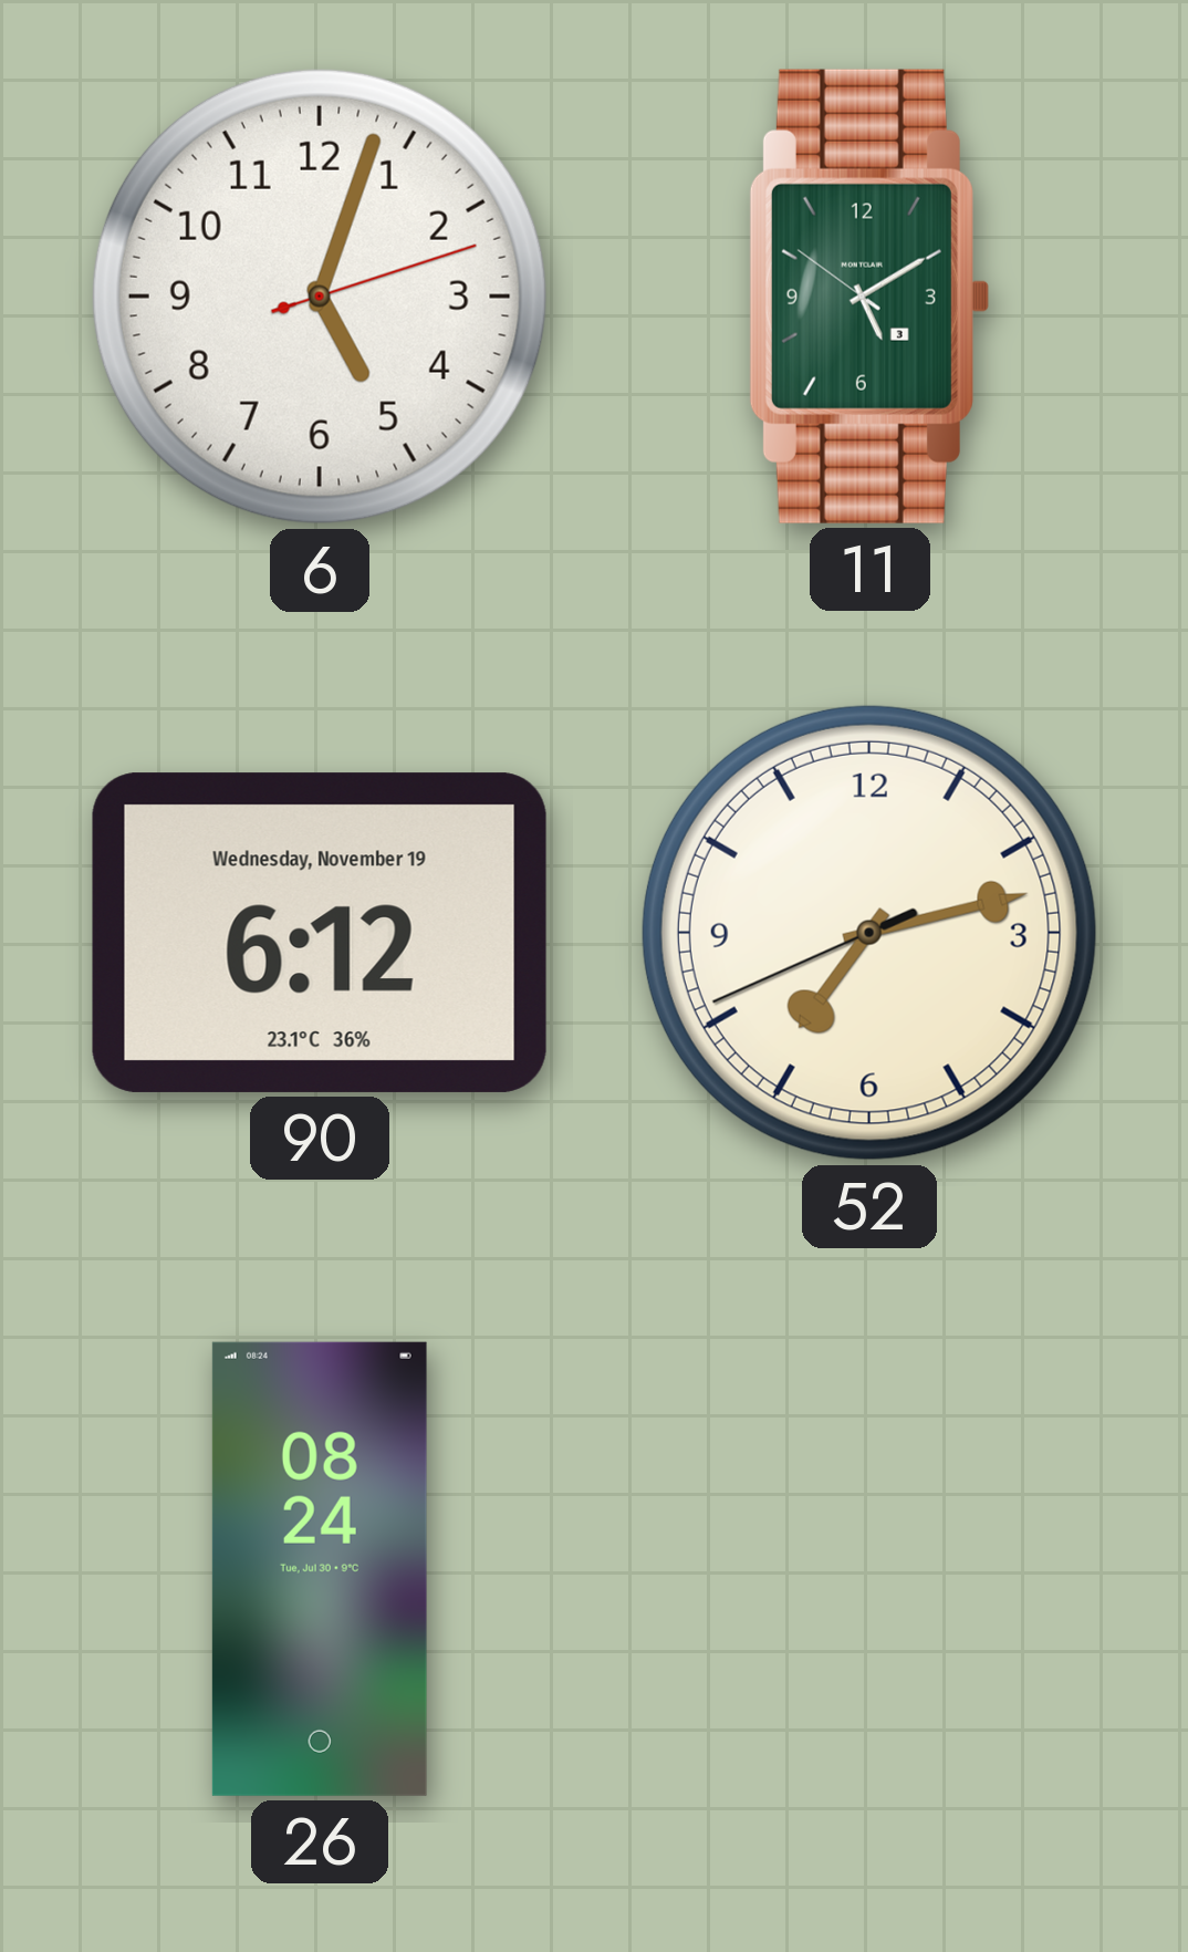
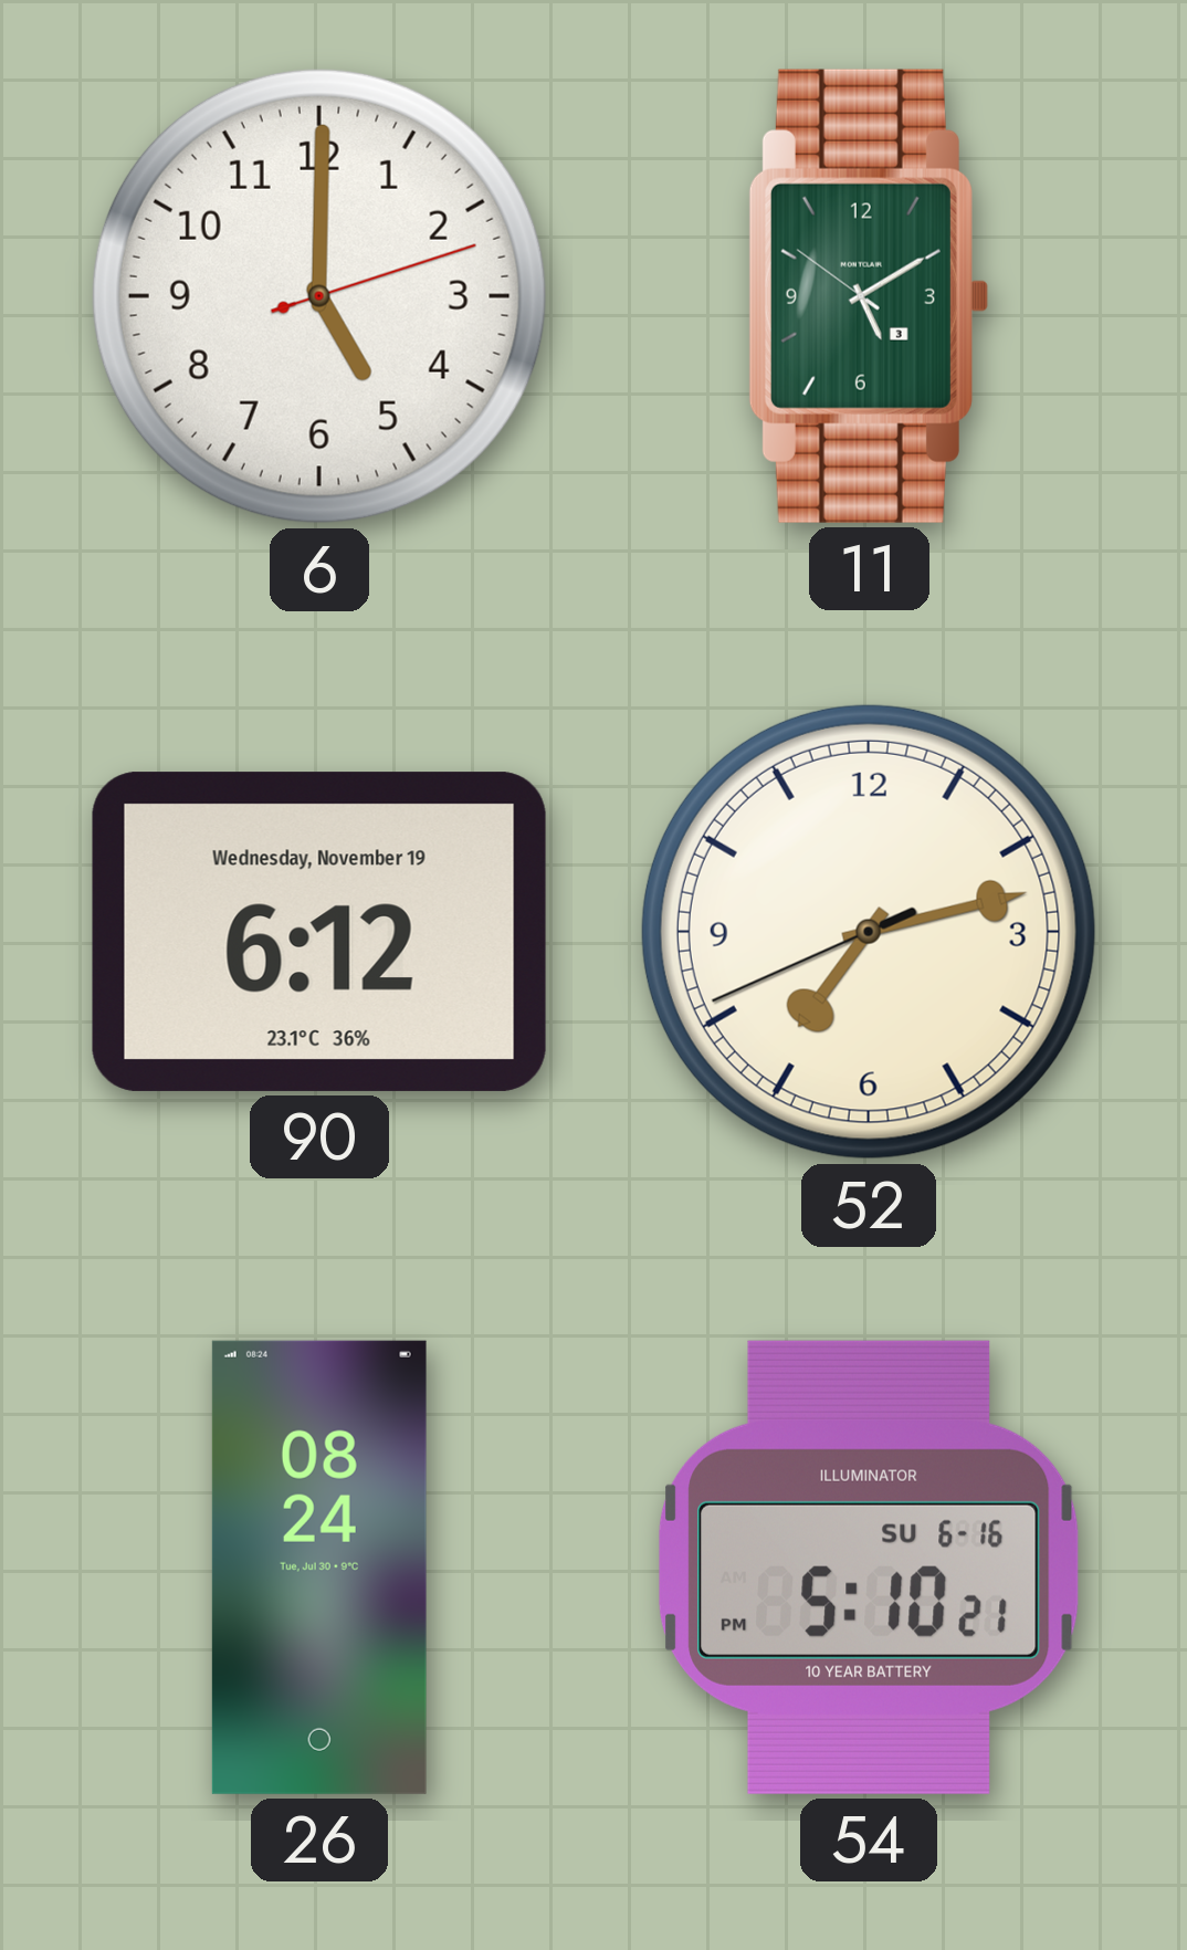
6: 5:03 -> 5:00
54: none -> 5:10
